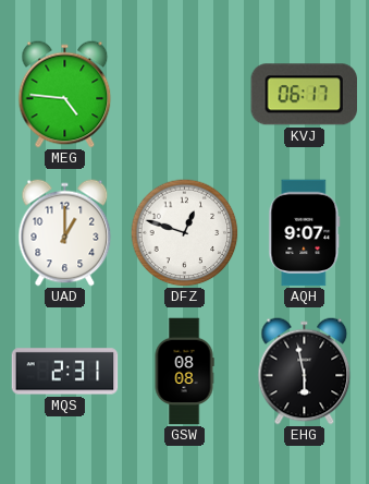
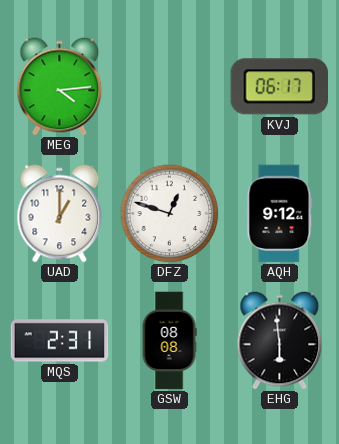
MEG: 4:46 -> 4:14
AQH: 9:07 -> 9:12
EHG: 5:58 -> 5:59
